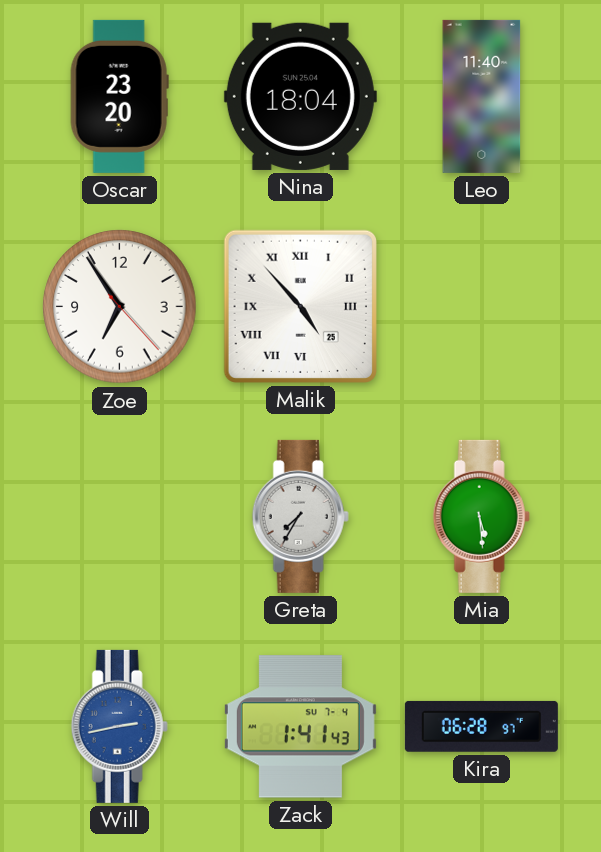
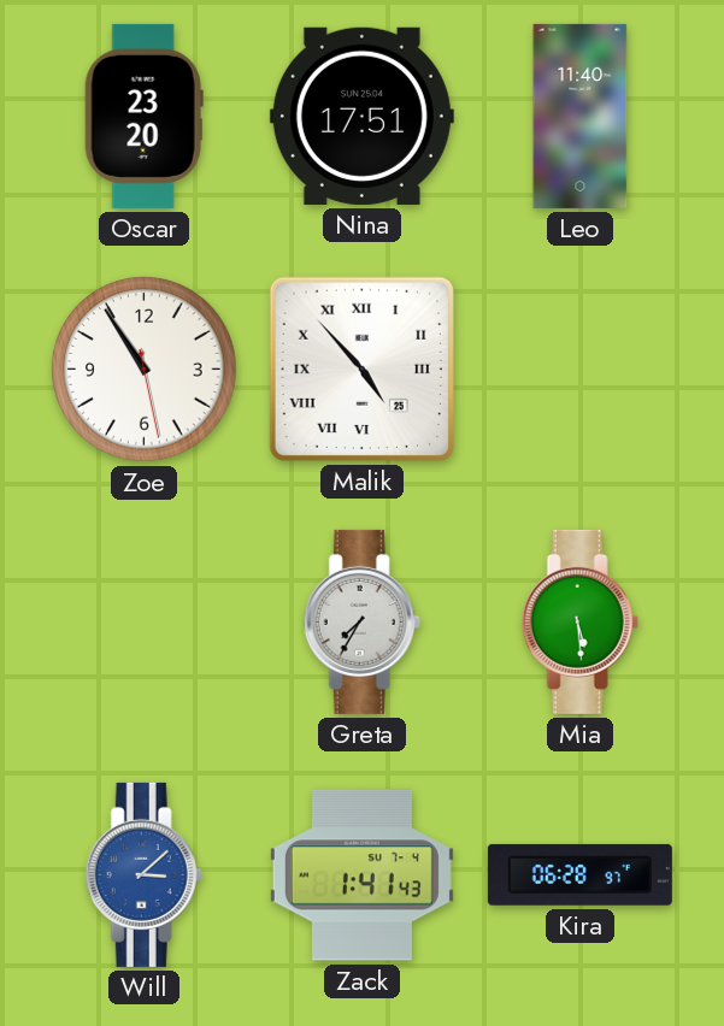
Nina: 18:04 -> 17:51
Zoe: 6:54 -> 10:54
Will: 2:43 -> 3:08
